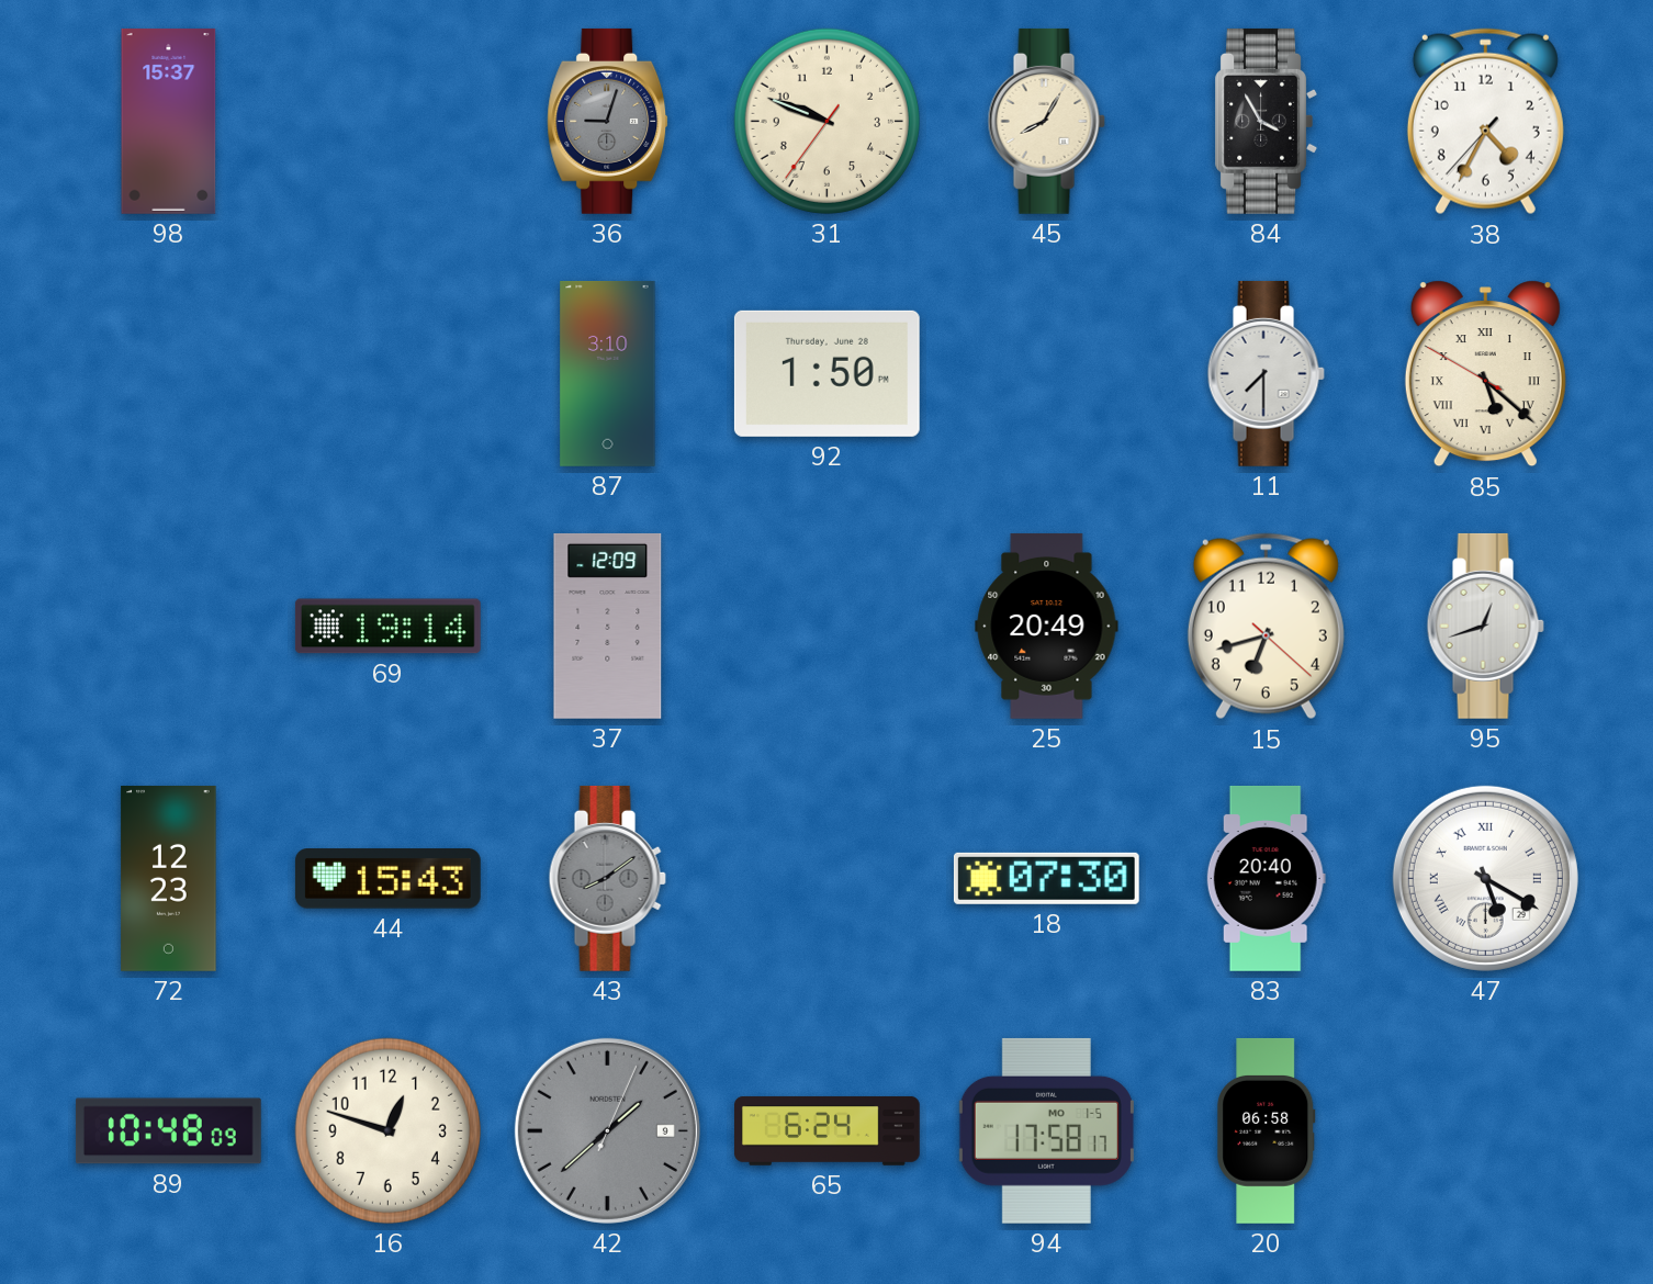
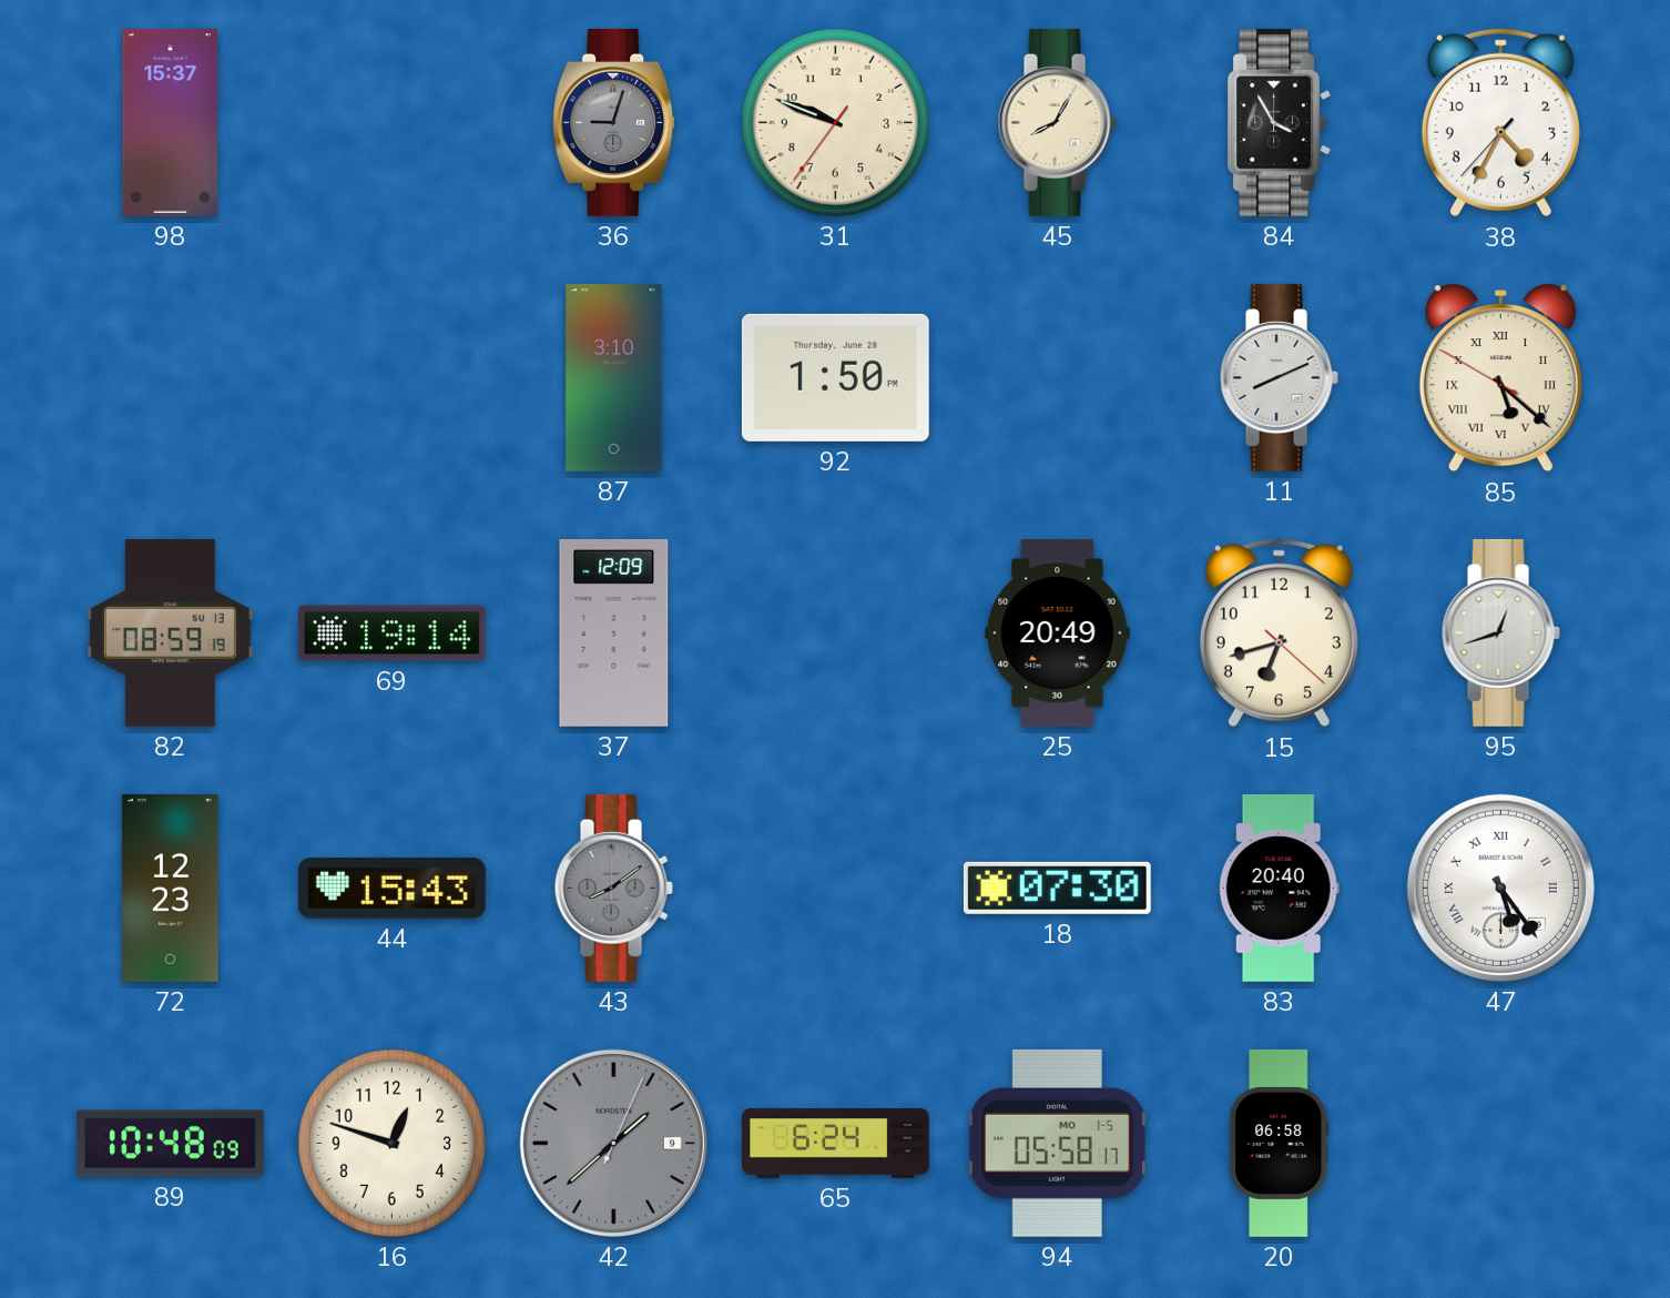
11: 7:30 -> 8:11
82: none -> 08:59
47: 5:20 -> 5:24
94: 17:58 -> 05:58
